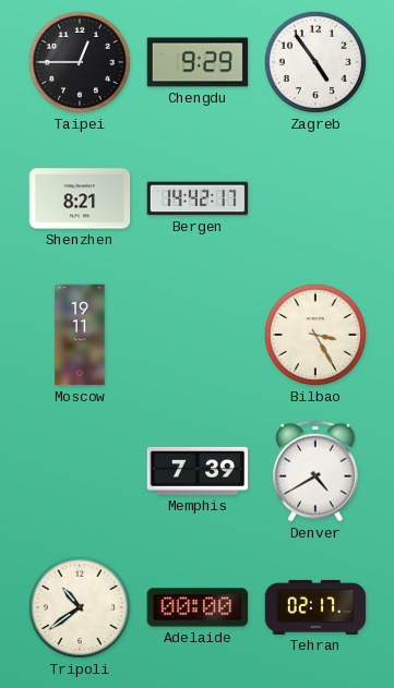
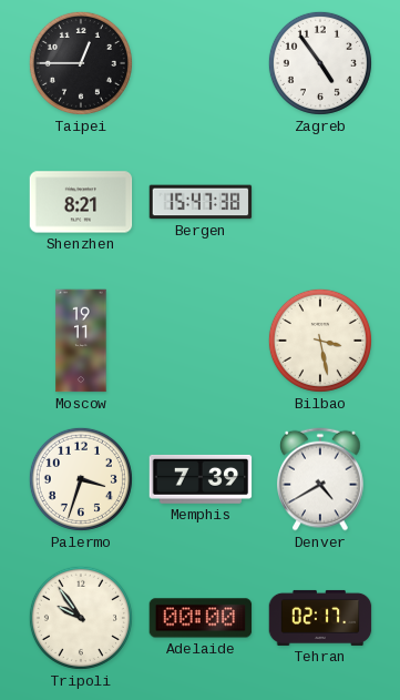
Chengdu: 9:29 -> none
Bergen: 14:42 -> 15:47
Bilbao: 3:25 -> 3:28
Palermo: none -> 3:33
Tripoli: 10:39 -> 9:54
